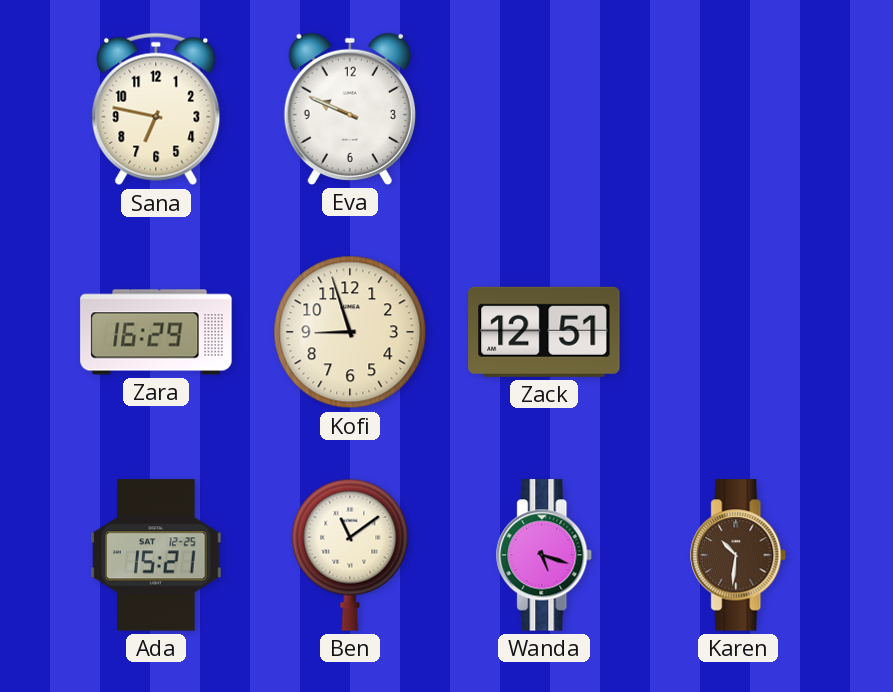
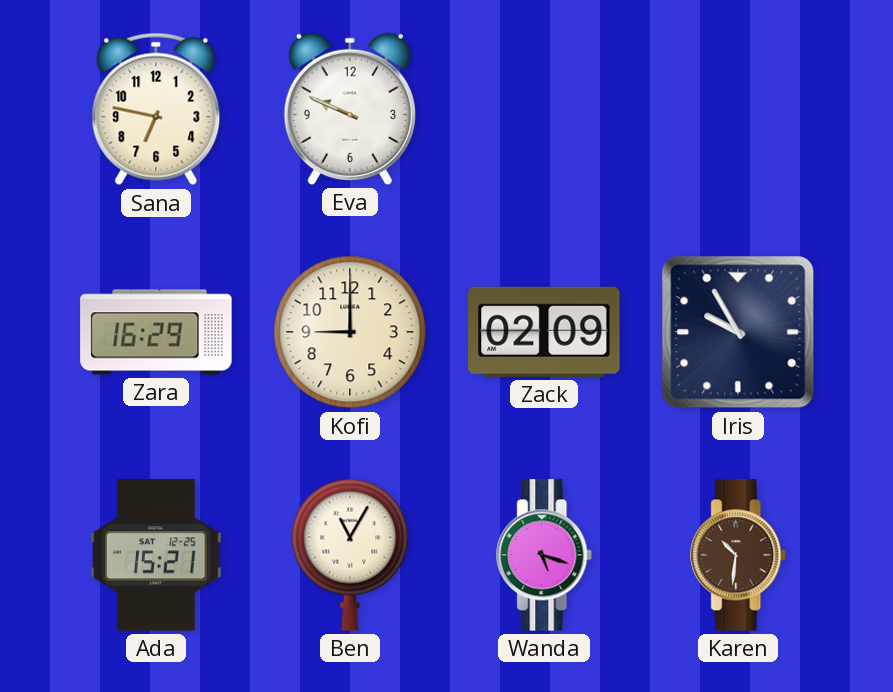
Kofi: 8:57 -> 9:00
Zack: 12:51 -> 02:09
Iris: none -> 9:55
Ben: 11:09 -> 11:05
